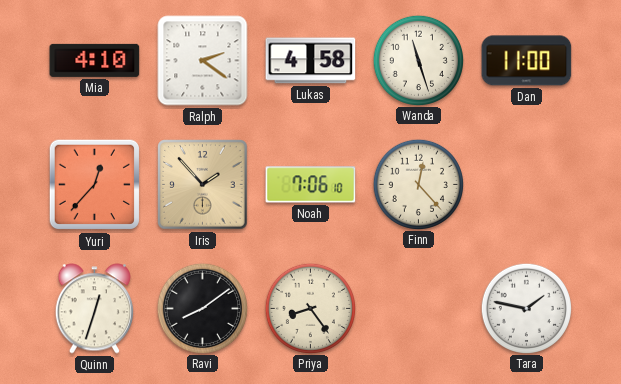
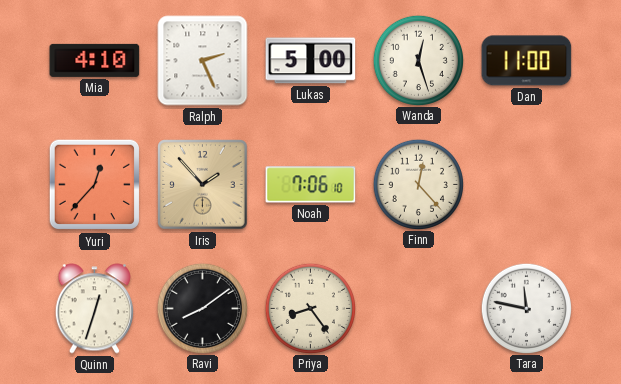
Ralph: 2:21 -> 2:26
Lukas: 4:58 -> 5:00
Wanda: 11:27 -> 12:27
Tara: 1:47 -> 11:47
